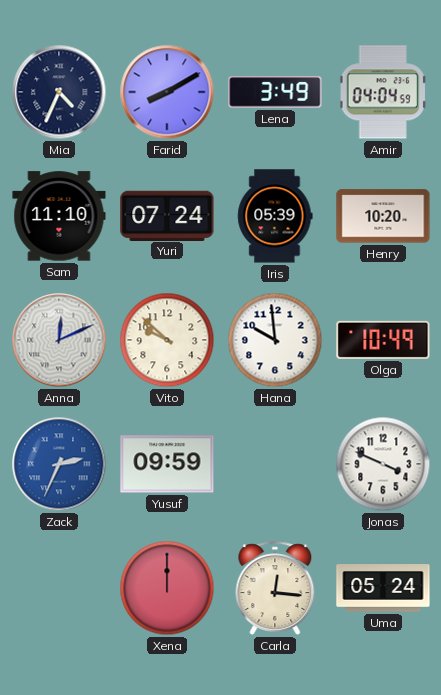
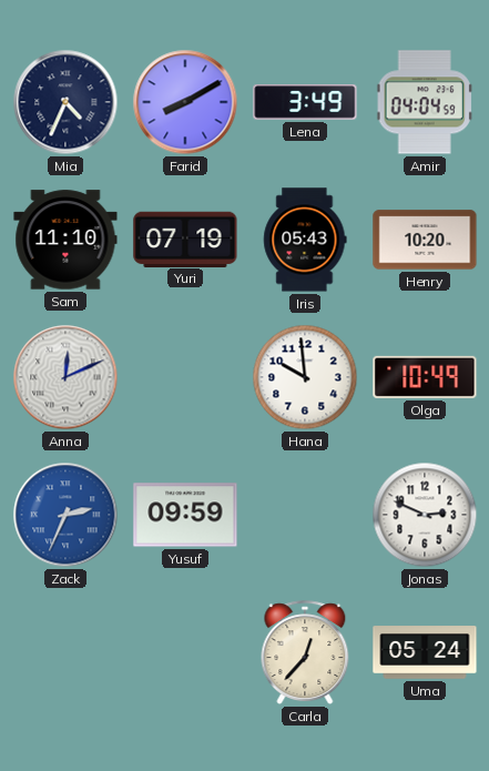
Yuri: 07:24 -> 07:19
Iris: 05:39 -> 05:43
Vito: 9:52 -> none
Jonas: 3:49 -> 2:49
Xena: 12:00 -> none
Carla: 12:16 -> 12:37
